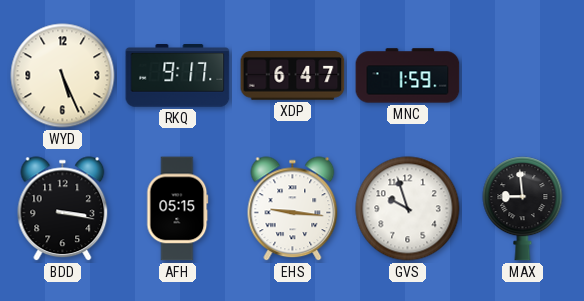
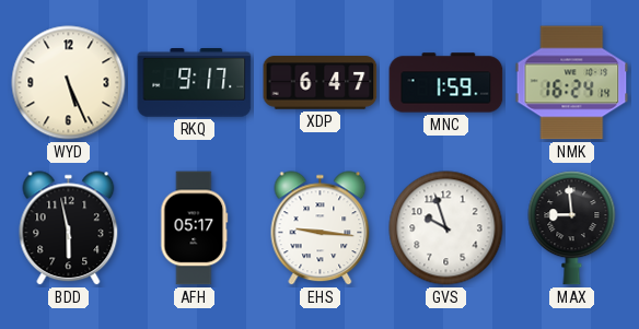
NMK: none -> 16:24
BDD: 3:17 -> 5:58
AFH: 05:15 -> 05:17
